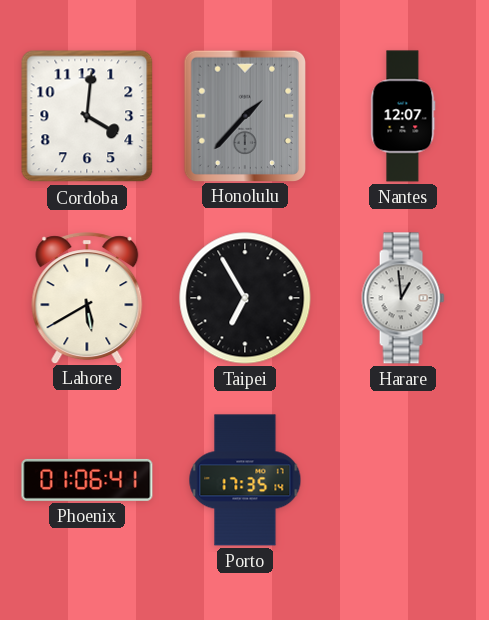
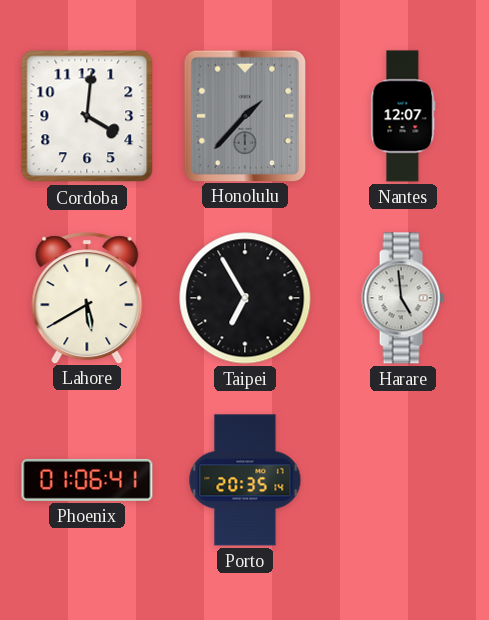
Harare: 12:59 -> 4:59
Porto: 17:35 -> 20:35
